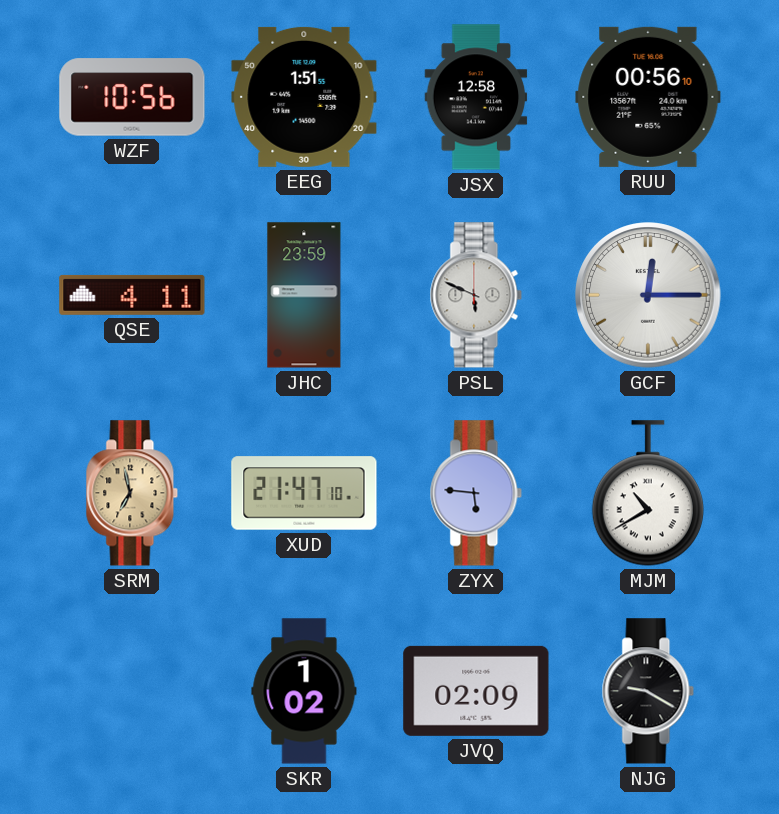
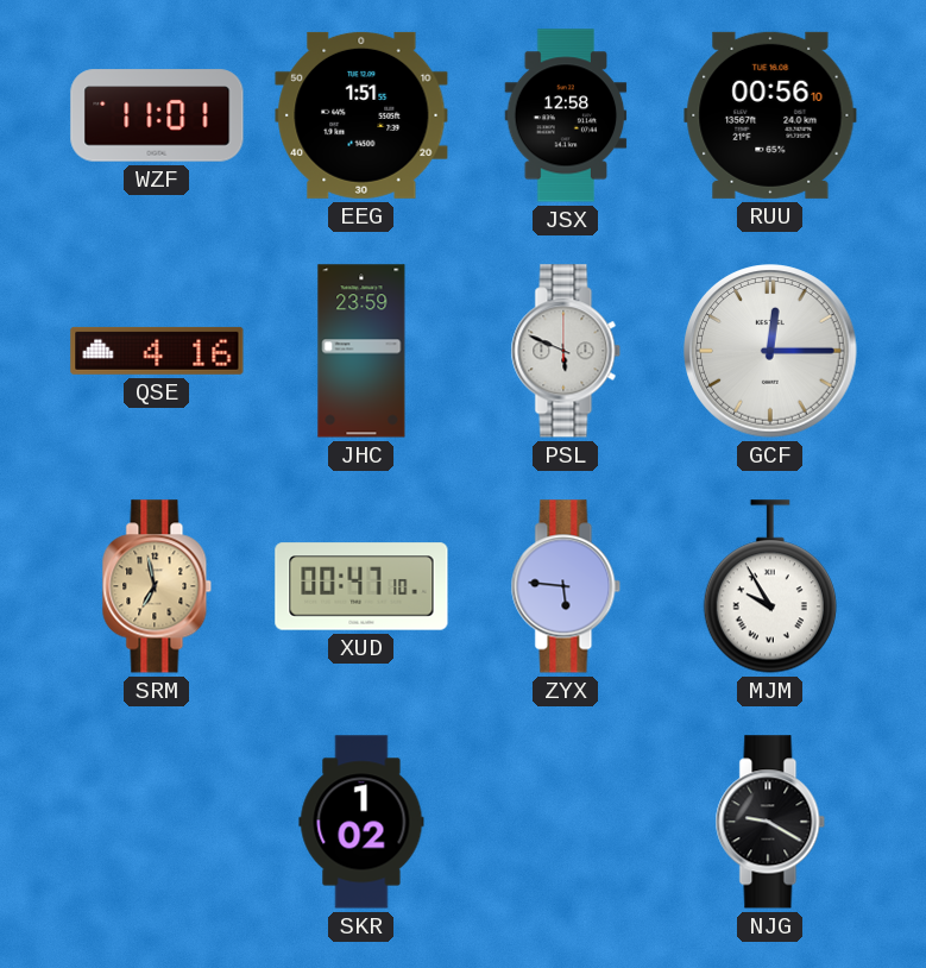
WZF: 10:56 -> 11:01
QSE: 4:11 -> 4:16
XUD: 21:47 -> 00:47
MJM: 10:40 -> 9:55
JVQ: 02:09 -> none
